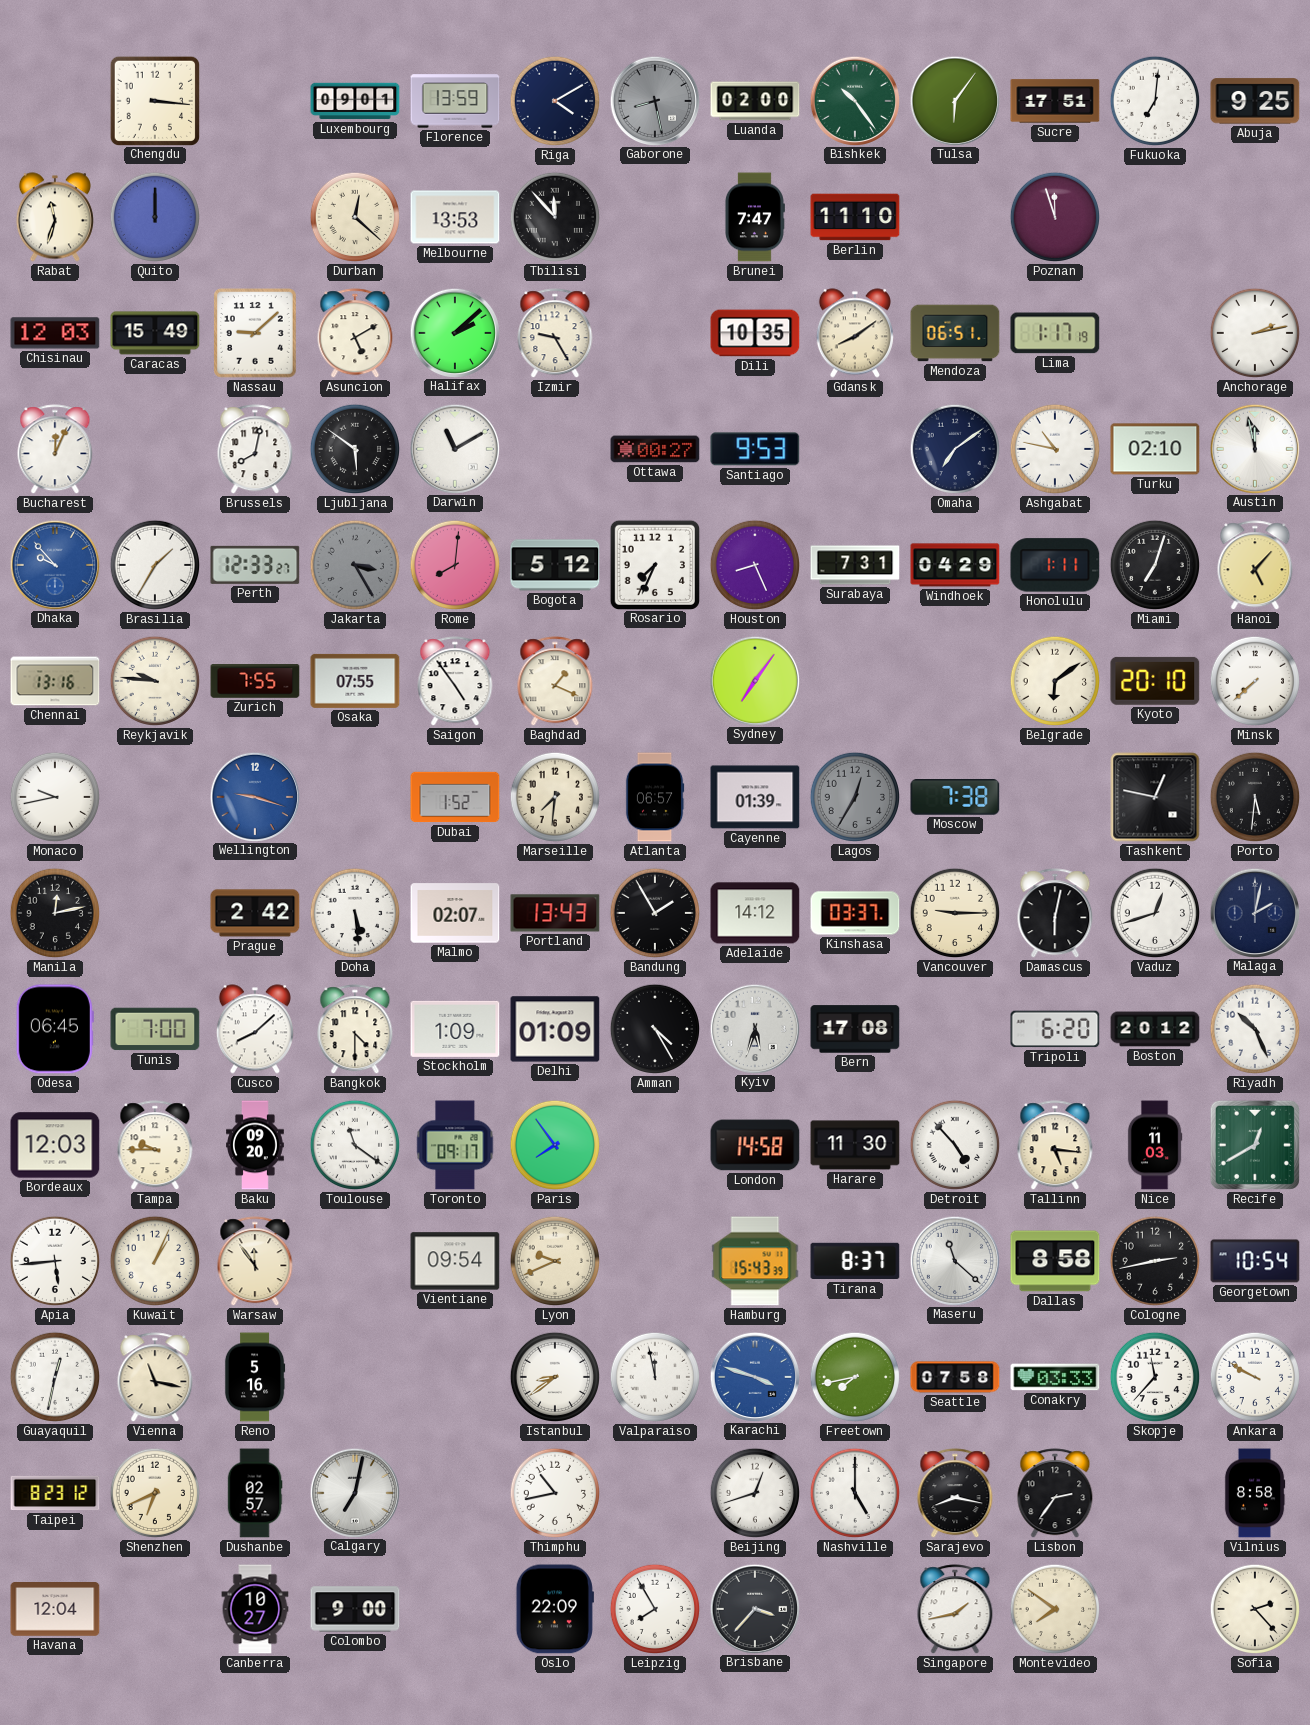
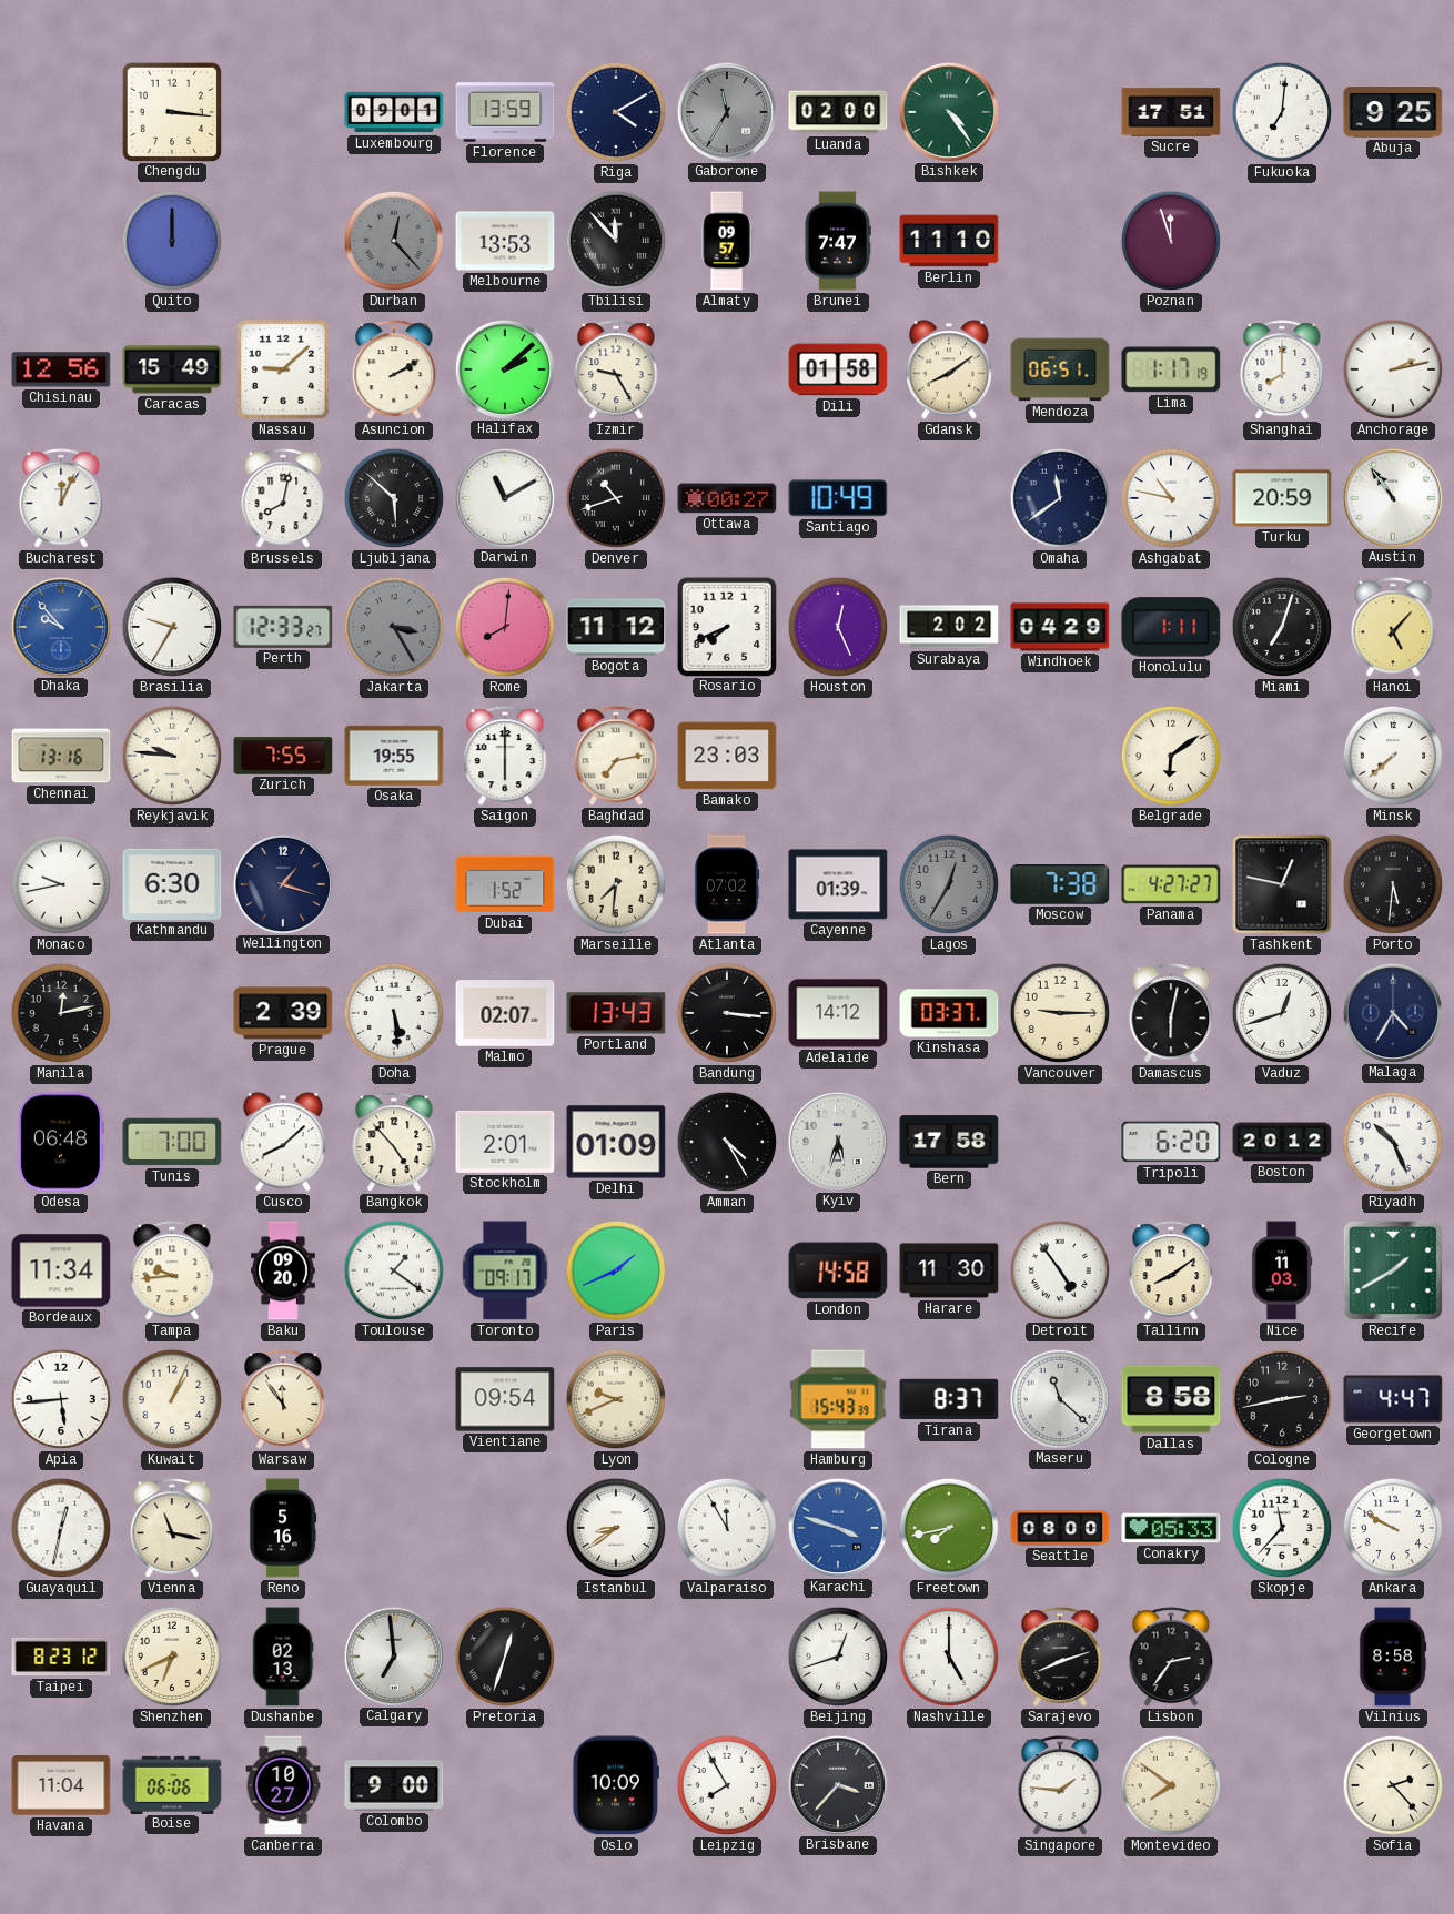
Gaborone: 8:28 -> 11:35
Bishkek: 10:24 -> 4:24
Tulsa: 6:06 -> none
Rabat: 11:33 -> none
Durban: 12:22 -> 12:23
Durban dial: cream -> grey
Almaty: none -> 09:57
Chisinau: 12:03 -> 12:56
Asuncion: 5:10 -> 2:10
Dili: 10:35 -> 01:58
Shanghai: none -> 8:00
Ljubljana: 5:51 -> 5:52
Denver: none -> 10:42
Santiago: 9:53 -> 10:49
Omaha: 7:09 -> 11:39
Turku: 02:10 -> 20:59
Austin: 11:58 -> 10:54
Brasilia: 1:35 -> 9:35
Bogota: 5:12 -> 11:12
Rosario: 7:34 -> 7:41
Houston: 8:26 -> 12:26
Surabaya: 7:31 -> 2:02
Osaka: 07:55 -> 19:55
Saigon: 4:54 -> 6:00
Baghdad: 1:19 -> 7:13
Bamako: none -> 23:03
Sydney: 7:06 -> none
Kyoto: 20:10 -> none
Kathmandu: none -> 6:30
Wellington: 9:18 -> 1:18
Wellington dial: blue -> navy
Atlanta: 06:57 -> 07:02
Panama: none -> 4:27
Prague: 2:42 -> 2:39
Bandung: 1:55 -> 3:16
Malaga: 2:02 -> 4:35
Odesa: 06:45 -> 06:48
Bangkok: 4:30 -> 4:53
Stockholm: 1:09 -> 2:01
Bern: 17:08 -> 17:58
Bordeaux: 12:03 -> 11:34
Tampa: 9:45 -> 9:44
Toulouse: 11:21 -> 1:21
Paris: 7:54 -> 1:41
Detroit: 4:53 -> 4:54
Tallinn: 5:16 -> 8:09
Recife: 12:40 -> 1:40
Georgetown: 10:54 -> 4:47
Valparaiso: 11:58 -> 11:55
Seattle: 07:58 -> 08:00
Conakry: 03:33 -> 05:33
Dushanbe: 02:57 -> 02:13
Calgary: 7:02 -> 6:59
Pretoria: none -> 12:33
Thimphu: 10:43 -> none
Sarajevo: 8:17 -> 8:12
Havana: 12:04 -> 11:04
Boise: none -> 06:06
Oslo: 22:09 -> 10:09
Singapore: 1:43 -> 1:46
